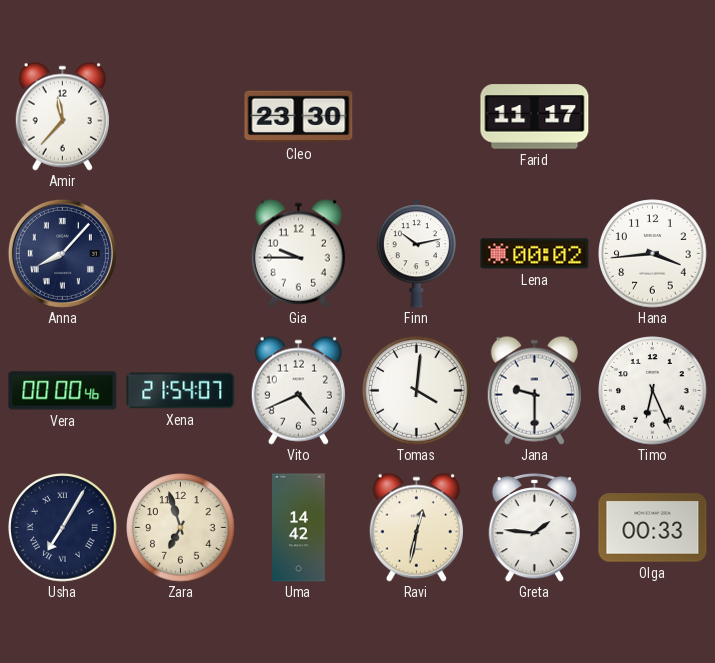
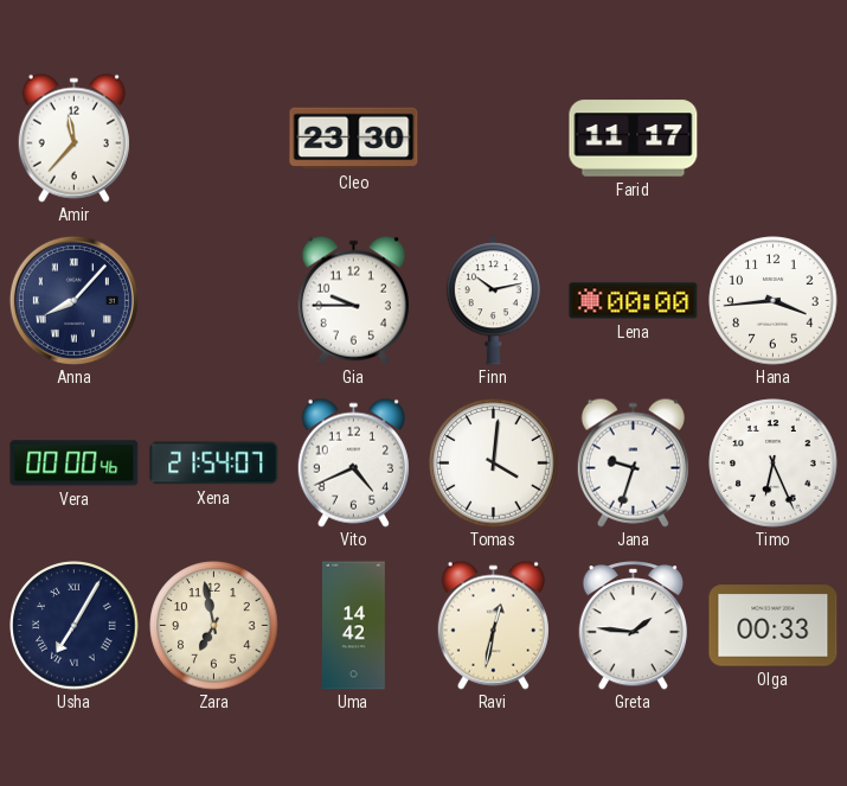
Lena: 00:02 -> 00:00
Jana: 9:30 -> 9:33
Zara: 6:57 -> 6:58
